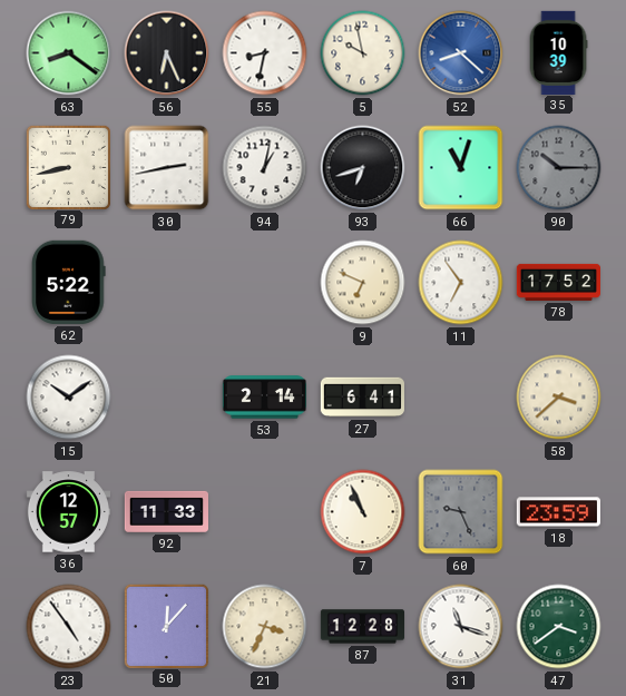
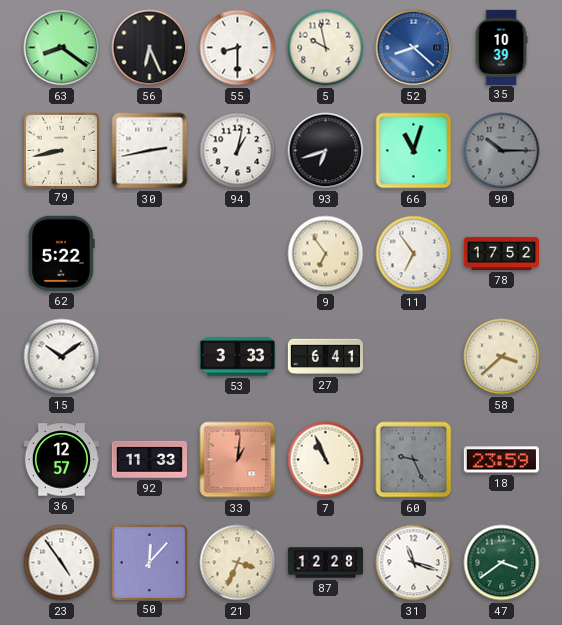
55: 8:32 -> 8:30
9: 6:49 -> 6:54
53: 2:14 -> 3:33
33: none -> 1:01
